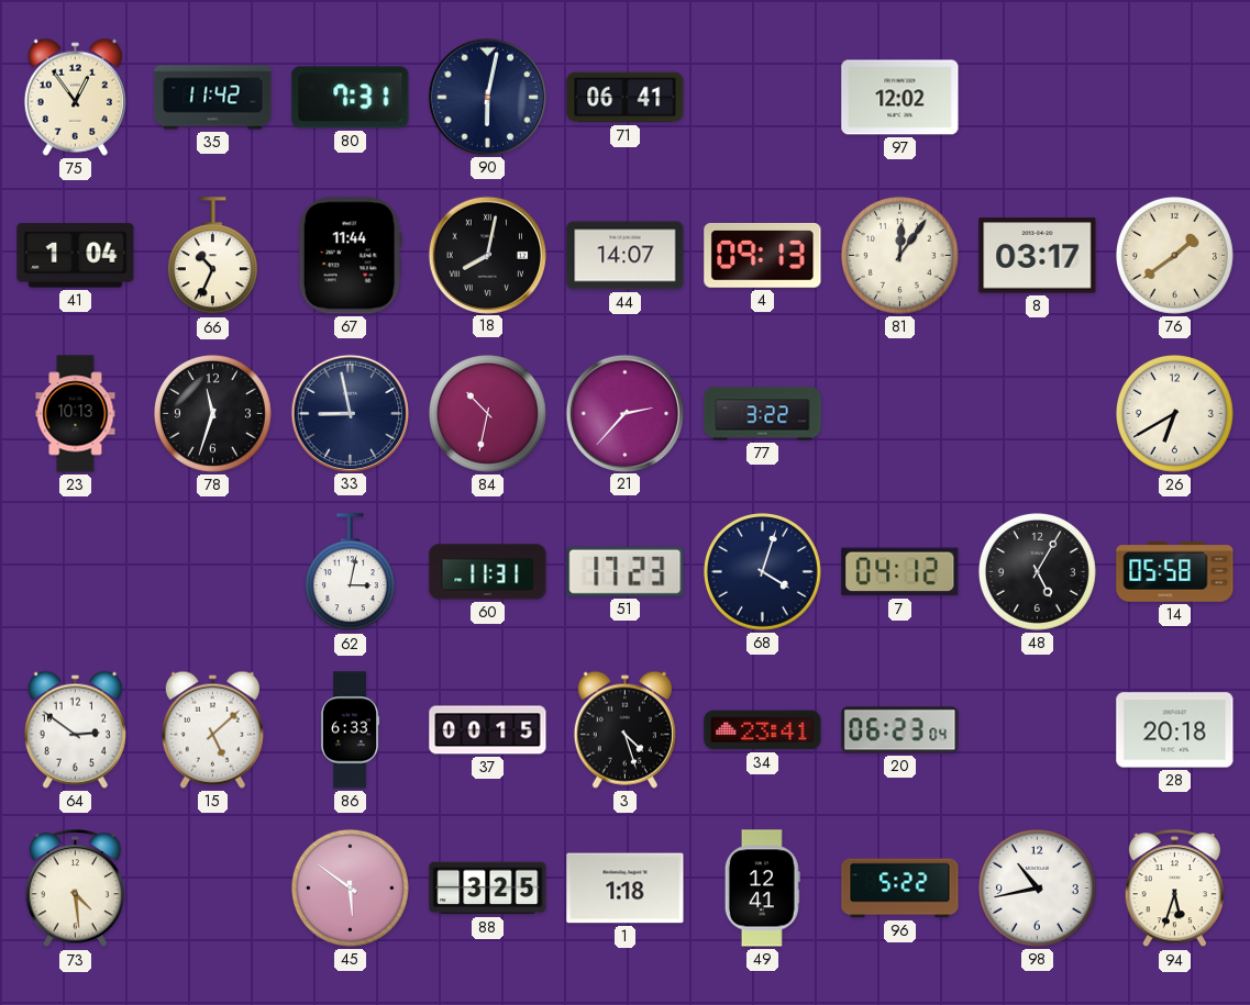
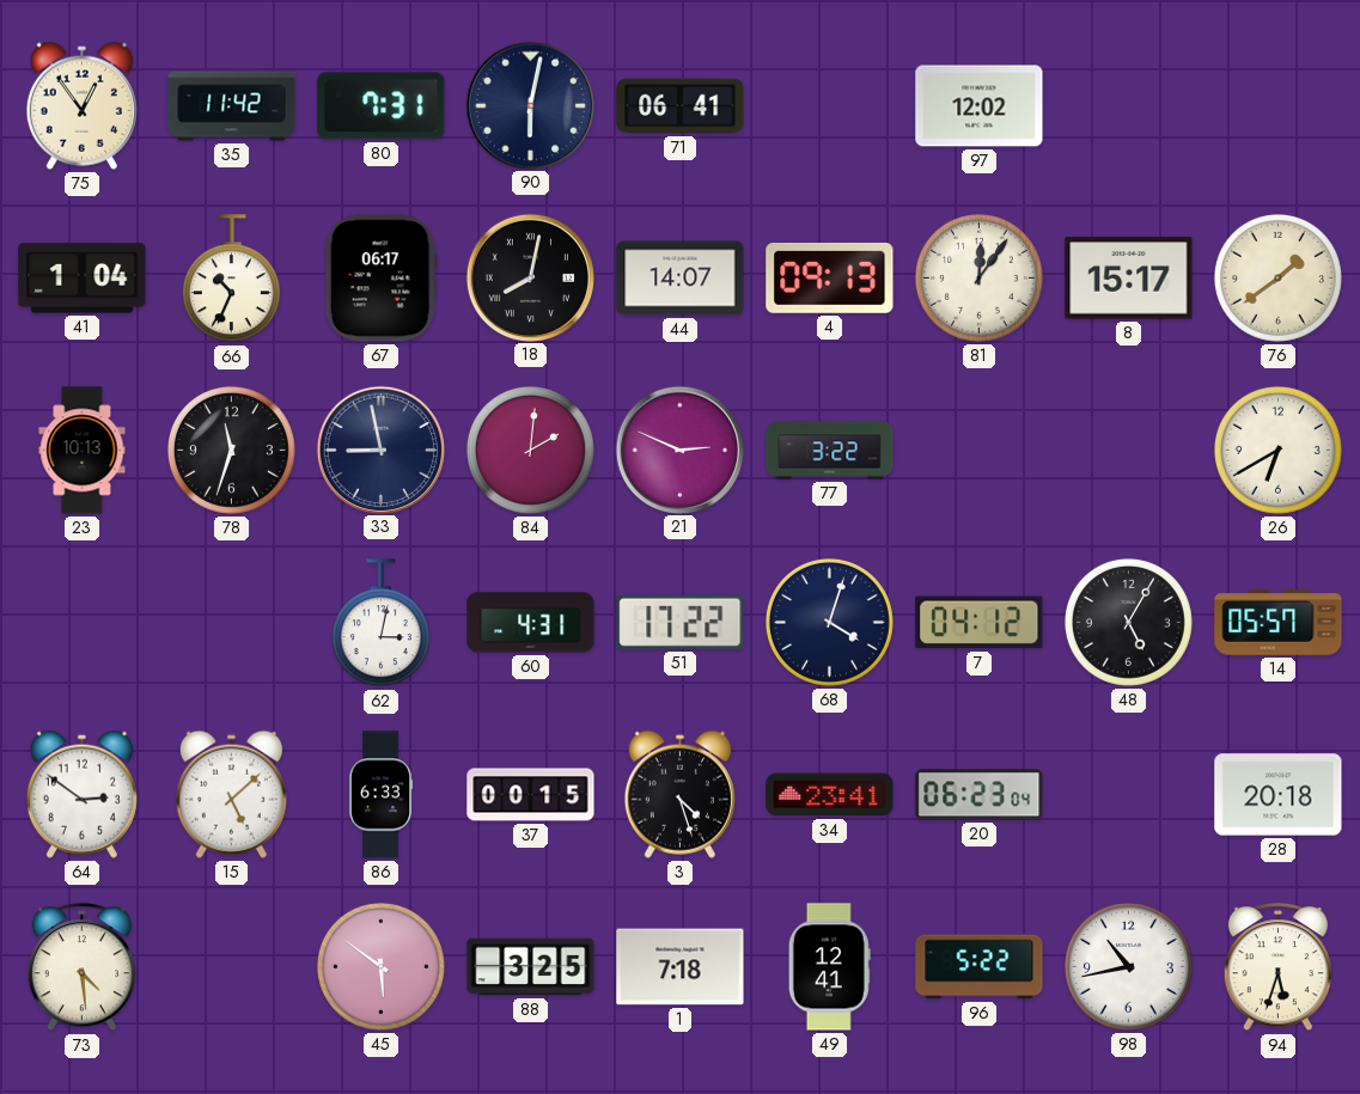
67: 11:44 -> 06:17
8: 03:17 -> 15:17
84: 10:32 -> 2:01
21: 2:37 -> 2:49
60: 11:31 -> 4:31
51: 17:23 -> 17:22
14: 05:58 -> 05:57
1: 1:18 -> 7:18
